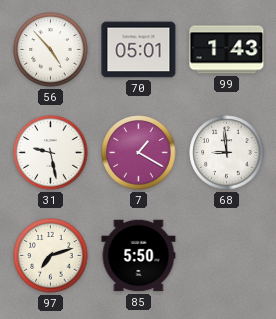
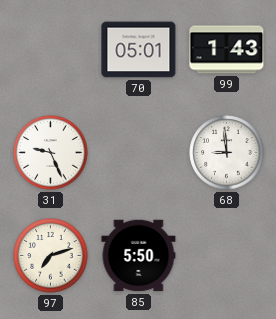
56: 4:53 -> none
31: 9:28 -> 9:26
7: 1:20 -> none
